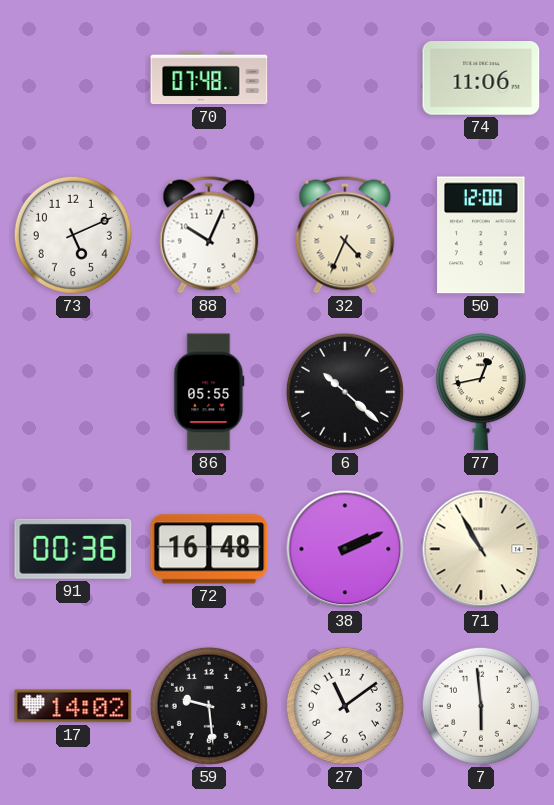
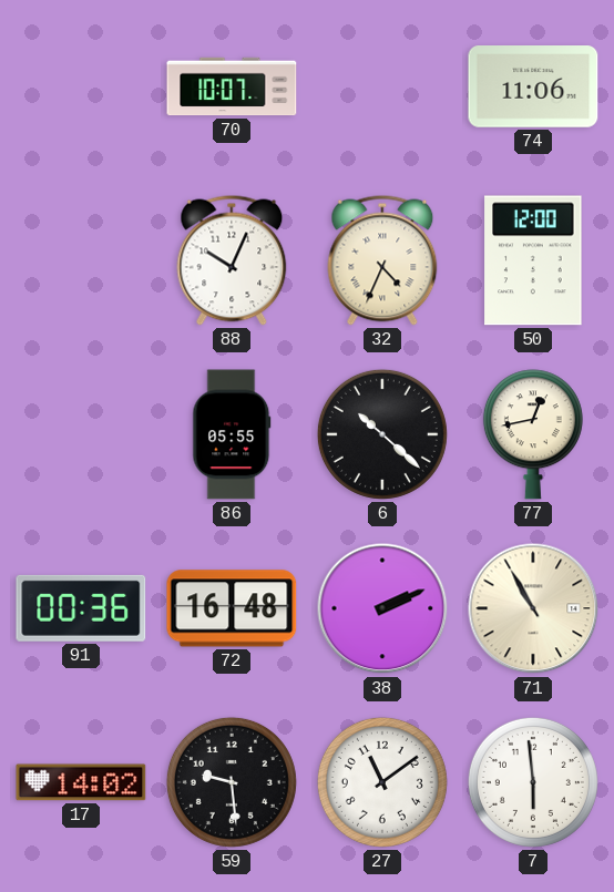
70: 07:48 -> 10:07
73: 5:11 -> none
